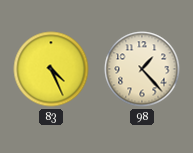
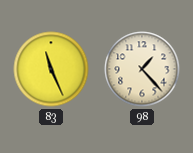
83: 4:26 -> 11:26
